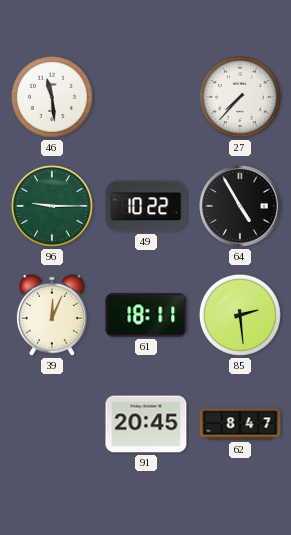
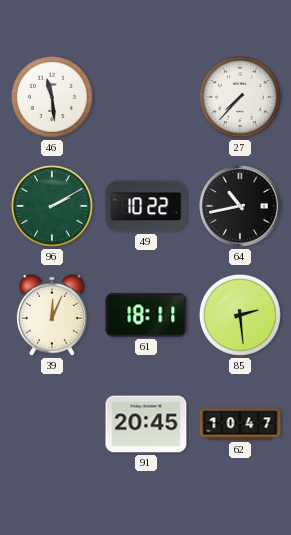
96: 9:15 -> 2:10
64: 4:55 -> 10:43
62: 8:47 -> 10:47
